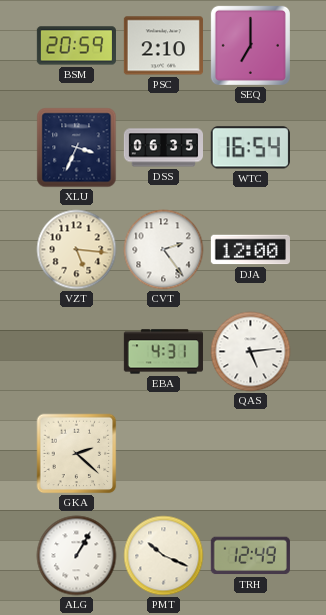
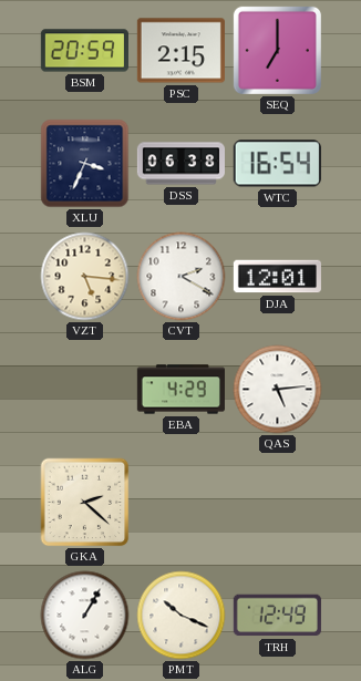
PSC: 2:10 -> 2:15
DSS: 06:35 -> 06:38
CVT: 2:24 -> 2:20
DJA: 12:00 -> 12:01
EBA: 4:31 -> 4:29
